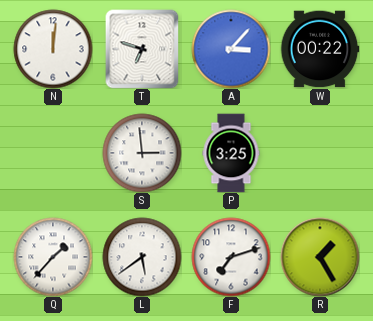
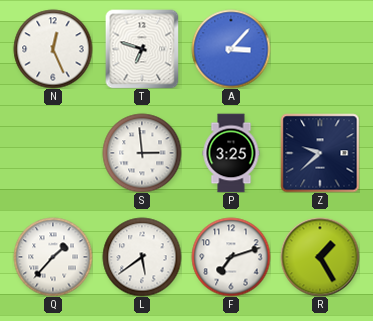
N: 12:01 -> 12:26
W: 00:22 -> none
Z: none -> 9:38
